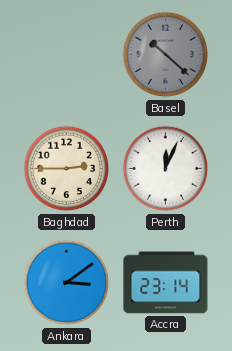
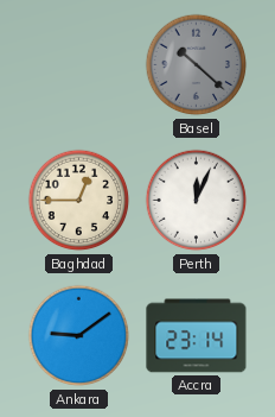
Baghdad: 2:45 -> 12:45
Ankara: 3:09 -> 9:09
